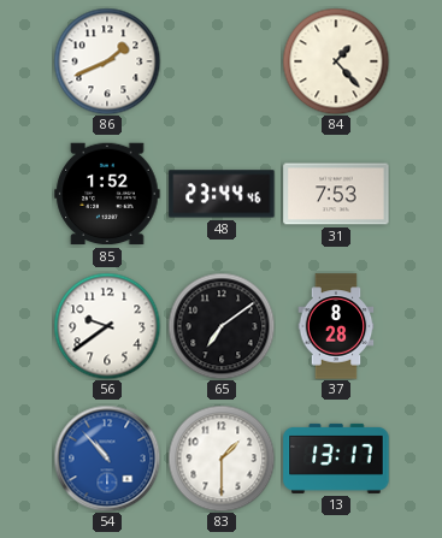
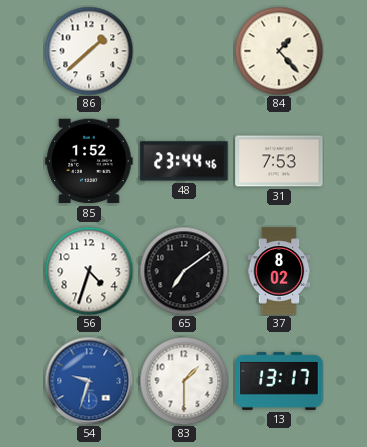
86: 1:41 -> 1:38
56: 9:39 -> 4:33
37: 8:28 -> 8:02
54: 10:53 -> 9:33
